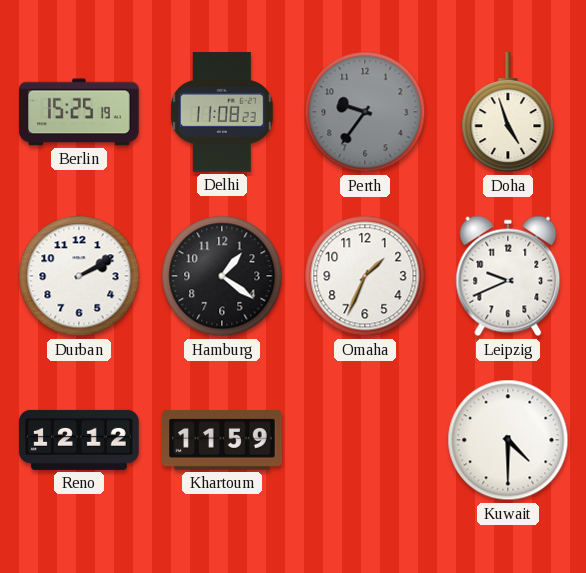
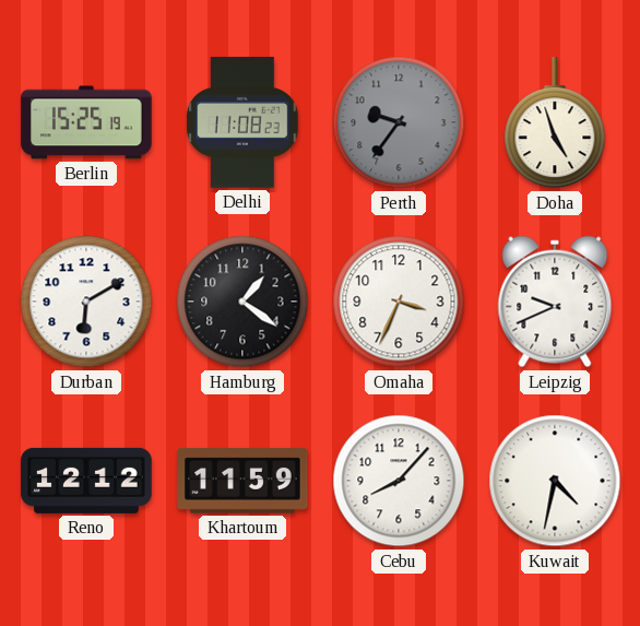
Durban: 2:10 -> 6:10
Omaha: 1:34 -> 3:34
Cebu: none -> 8:07
Kuwait: 4:30 -> 4:32
